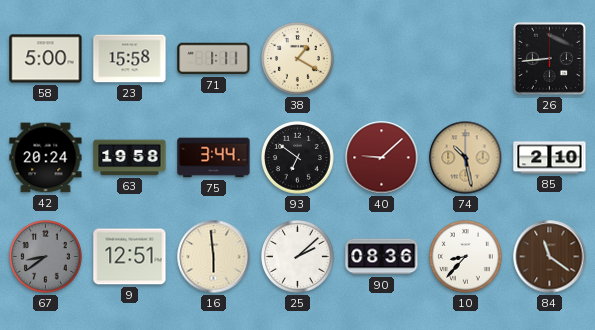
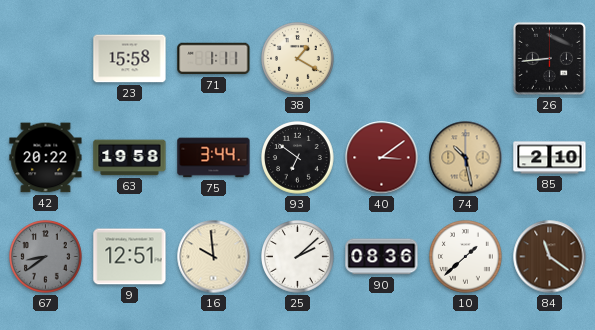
58: 5:00 -> none
42: 20:24 -> 20:22
40: 9:08 -> 3:09
16: 5:59 -> 9:59
10: 8:37 -> 1:38
